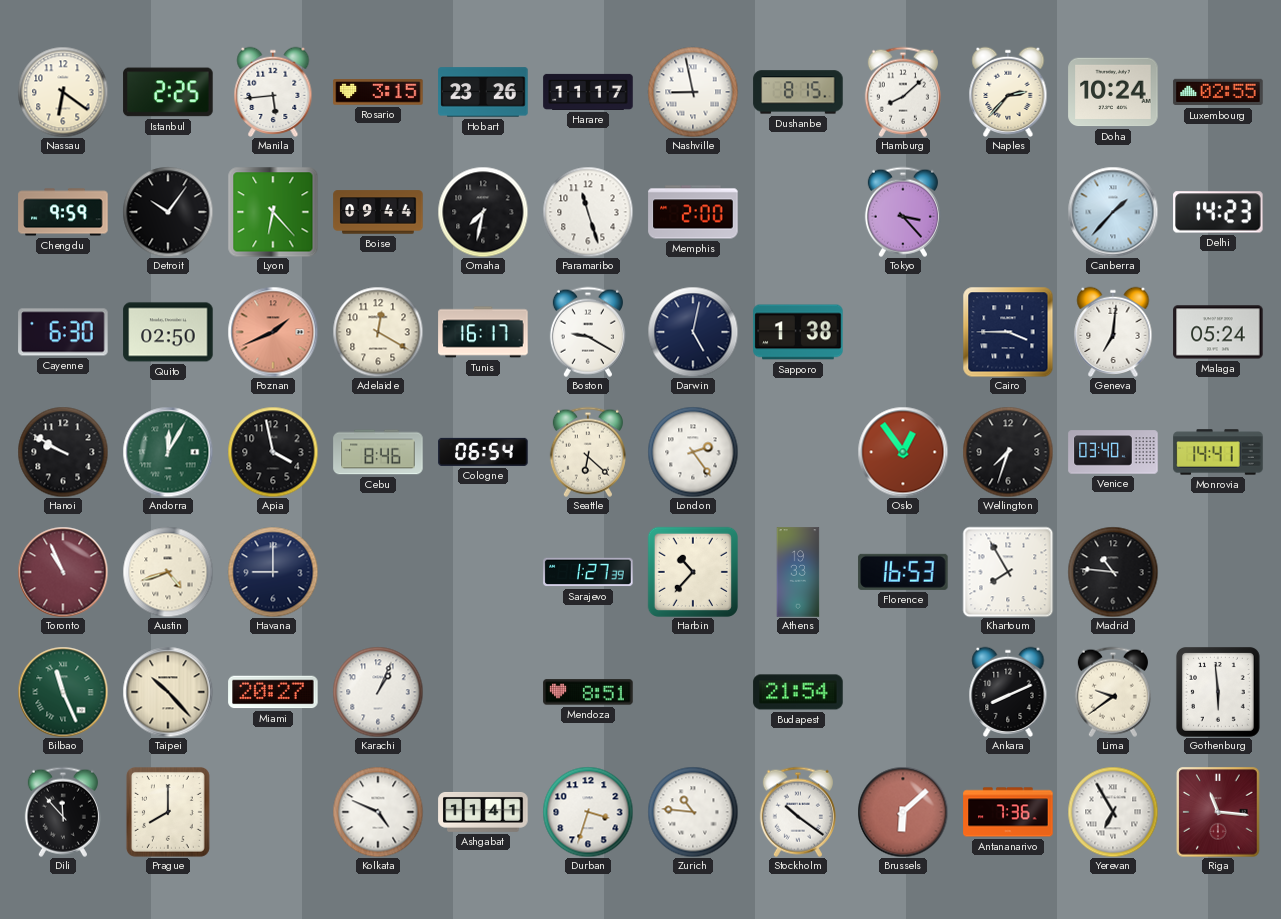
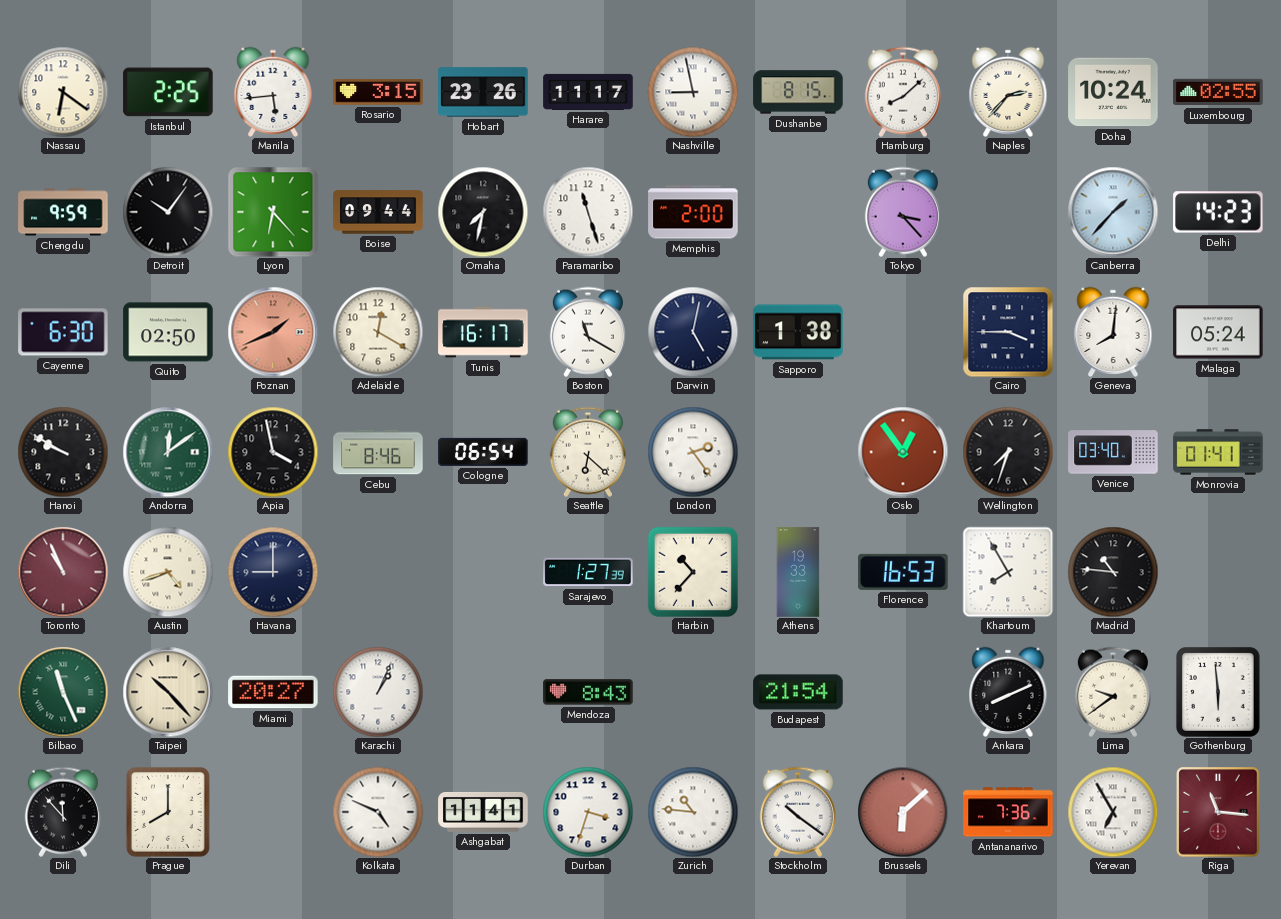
Boston: 9:20 -> 11:20
Geneva: 7:01 -> 8:01
Andorra: 12:05 -> 12:09
Monrovia: 14:41 -> 01:41
Mendoza: 8:51 -> 8:43
